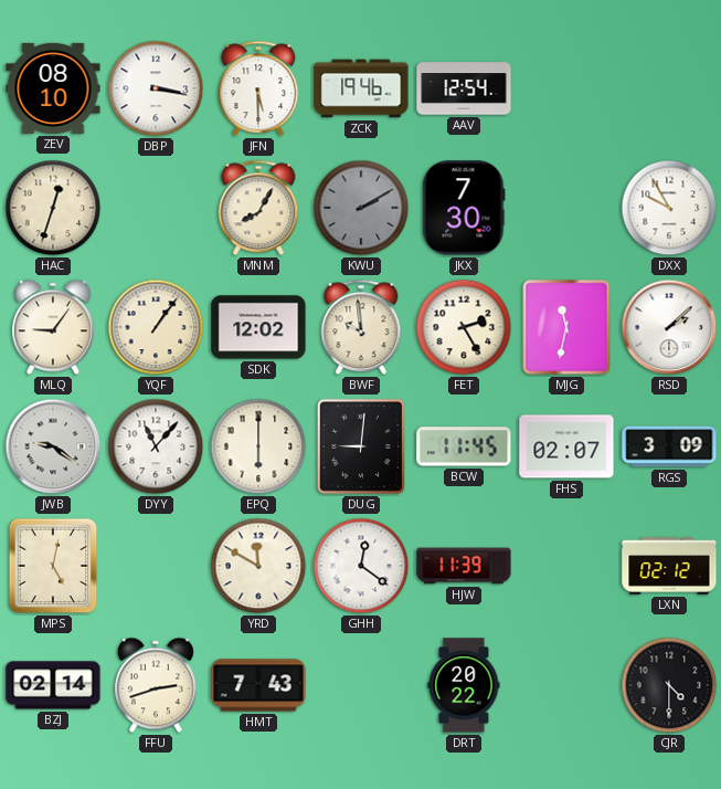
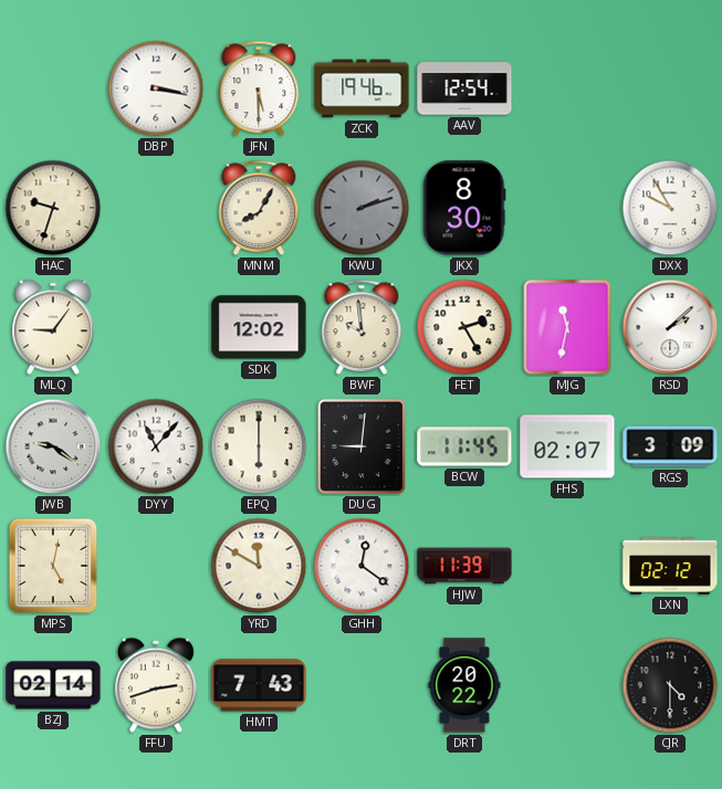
ZEV: 08:10 -> none
HAC: 12:33 -> 9:33
KWU: 2:10 -> 2:12
JKX: 7:30 -> 8:30
YQF: 1:06 -> none
